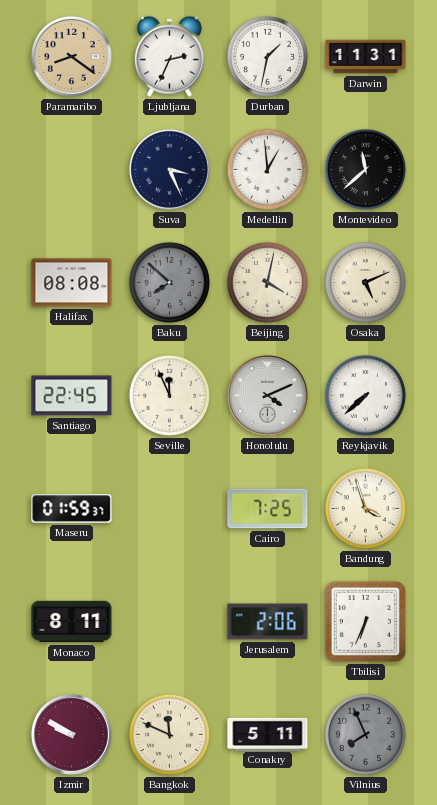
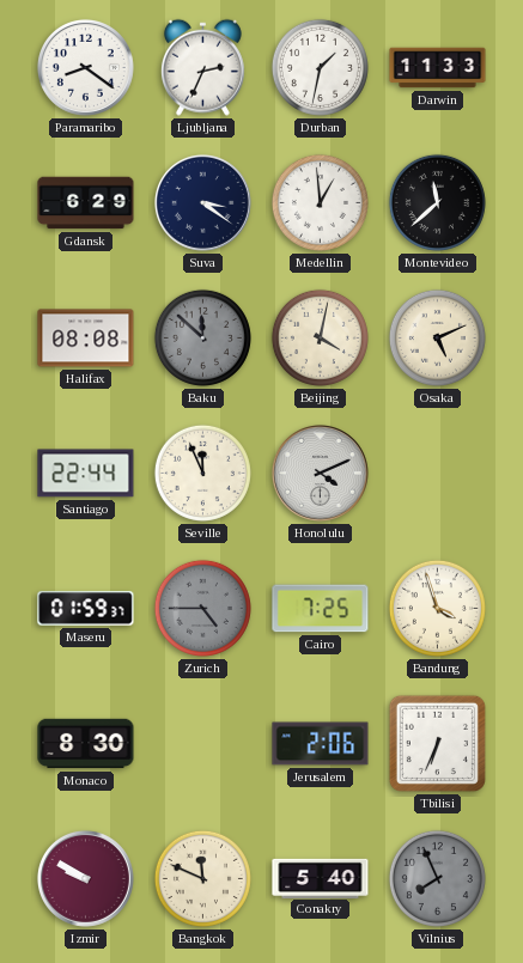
Paramaribo dial: champagne -> white
Darwin: 11:31 -> 11:33
Gdansk: none -> 6:29
Suva: 3:26 -> 3:21
Baku: 7:52 -> 11:52
Santiago: 22:45 -> 22:44
Reykjavik: 7:38 -> none
Zurich: none -> 4:45
Monaco: 8:11 -> 8:30
Conakry: 5:11 -> 5:40
